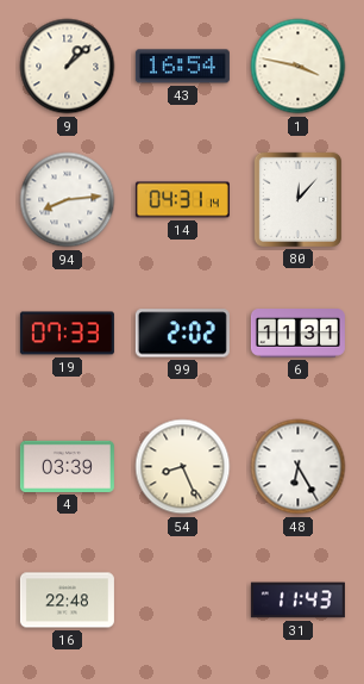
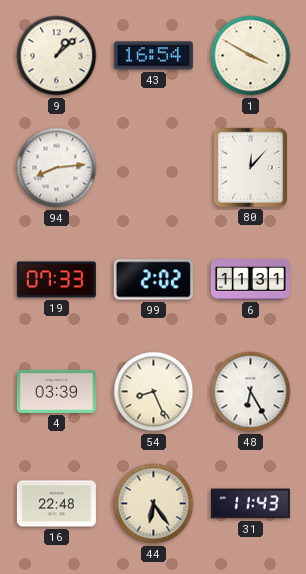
1: 3:47 -> 3:50
14: 04:31 -> none
44: none -> 6:24
